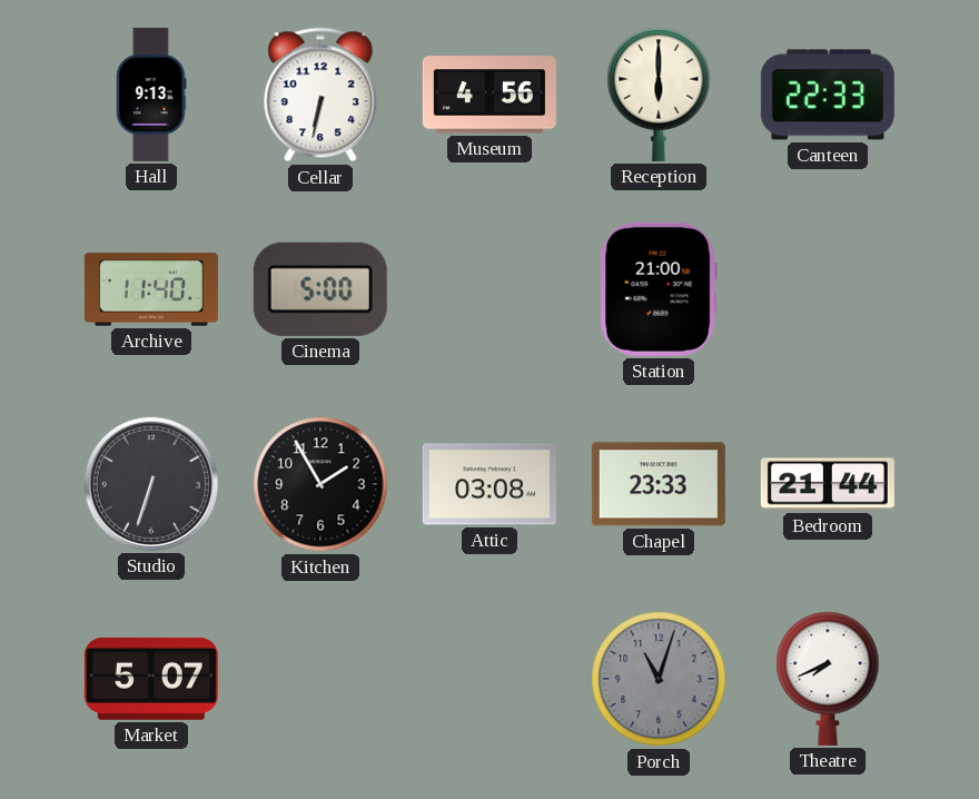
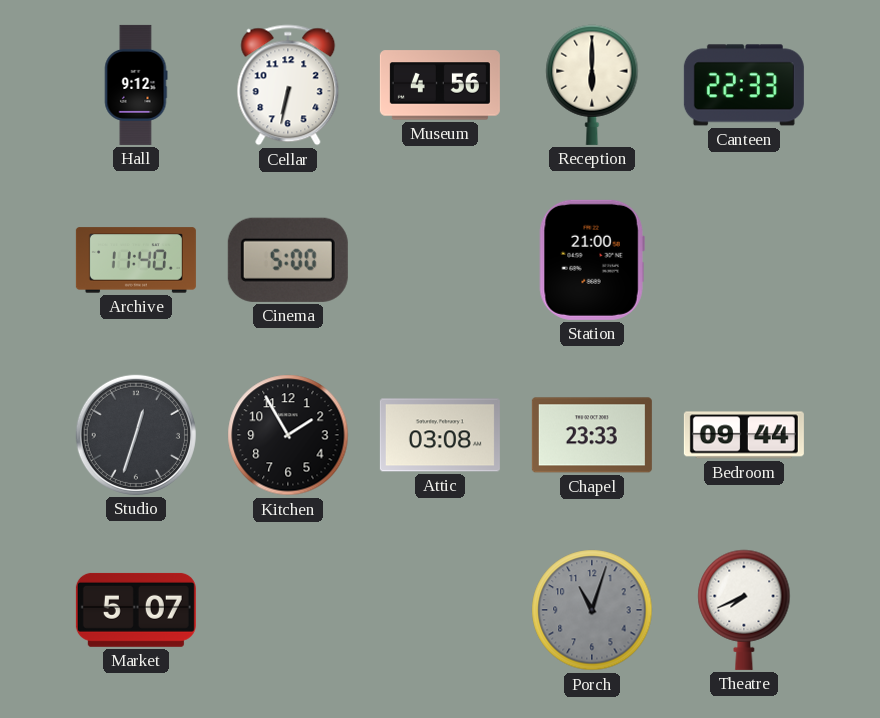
Hall: 9:13 -> 9:12
Studio: 6:33 -> 12:33
Bedroom: 21:44 -> 09:44
